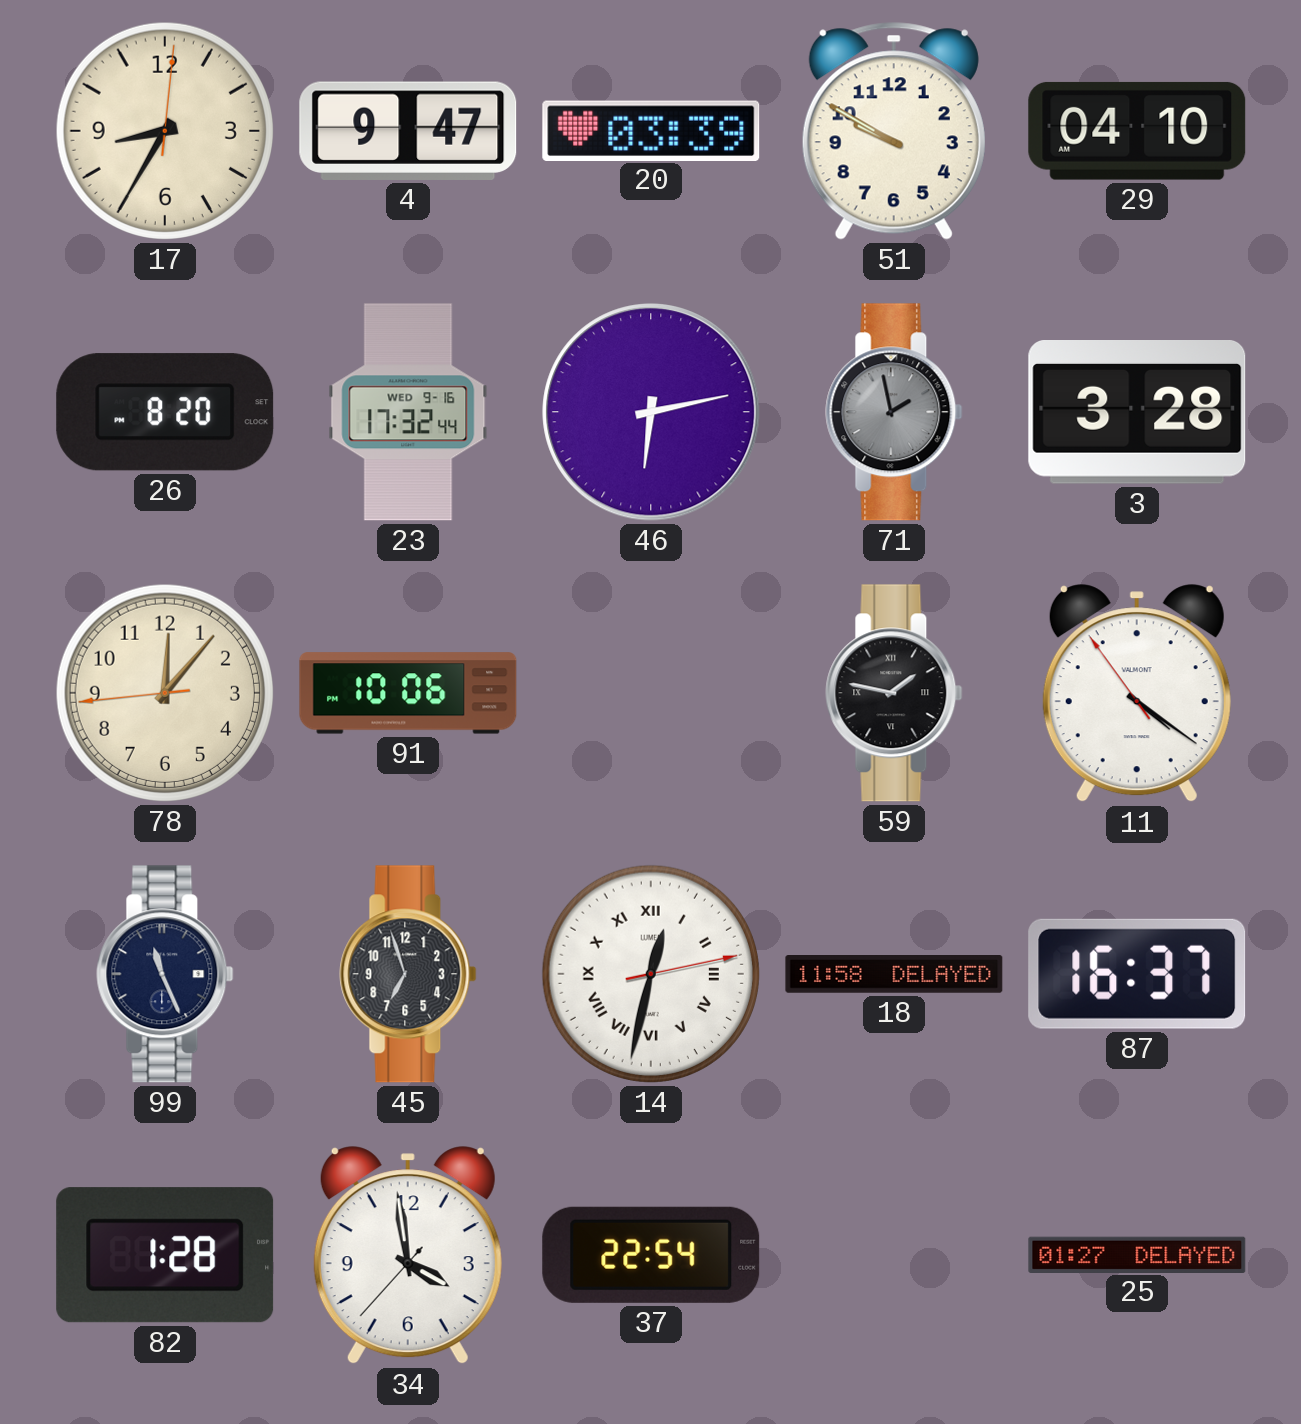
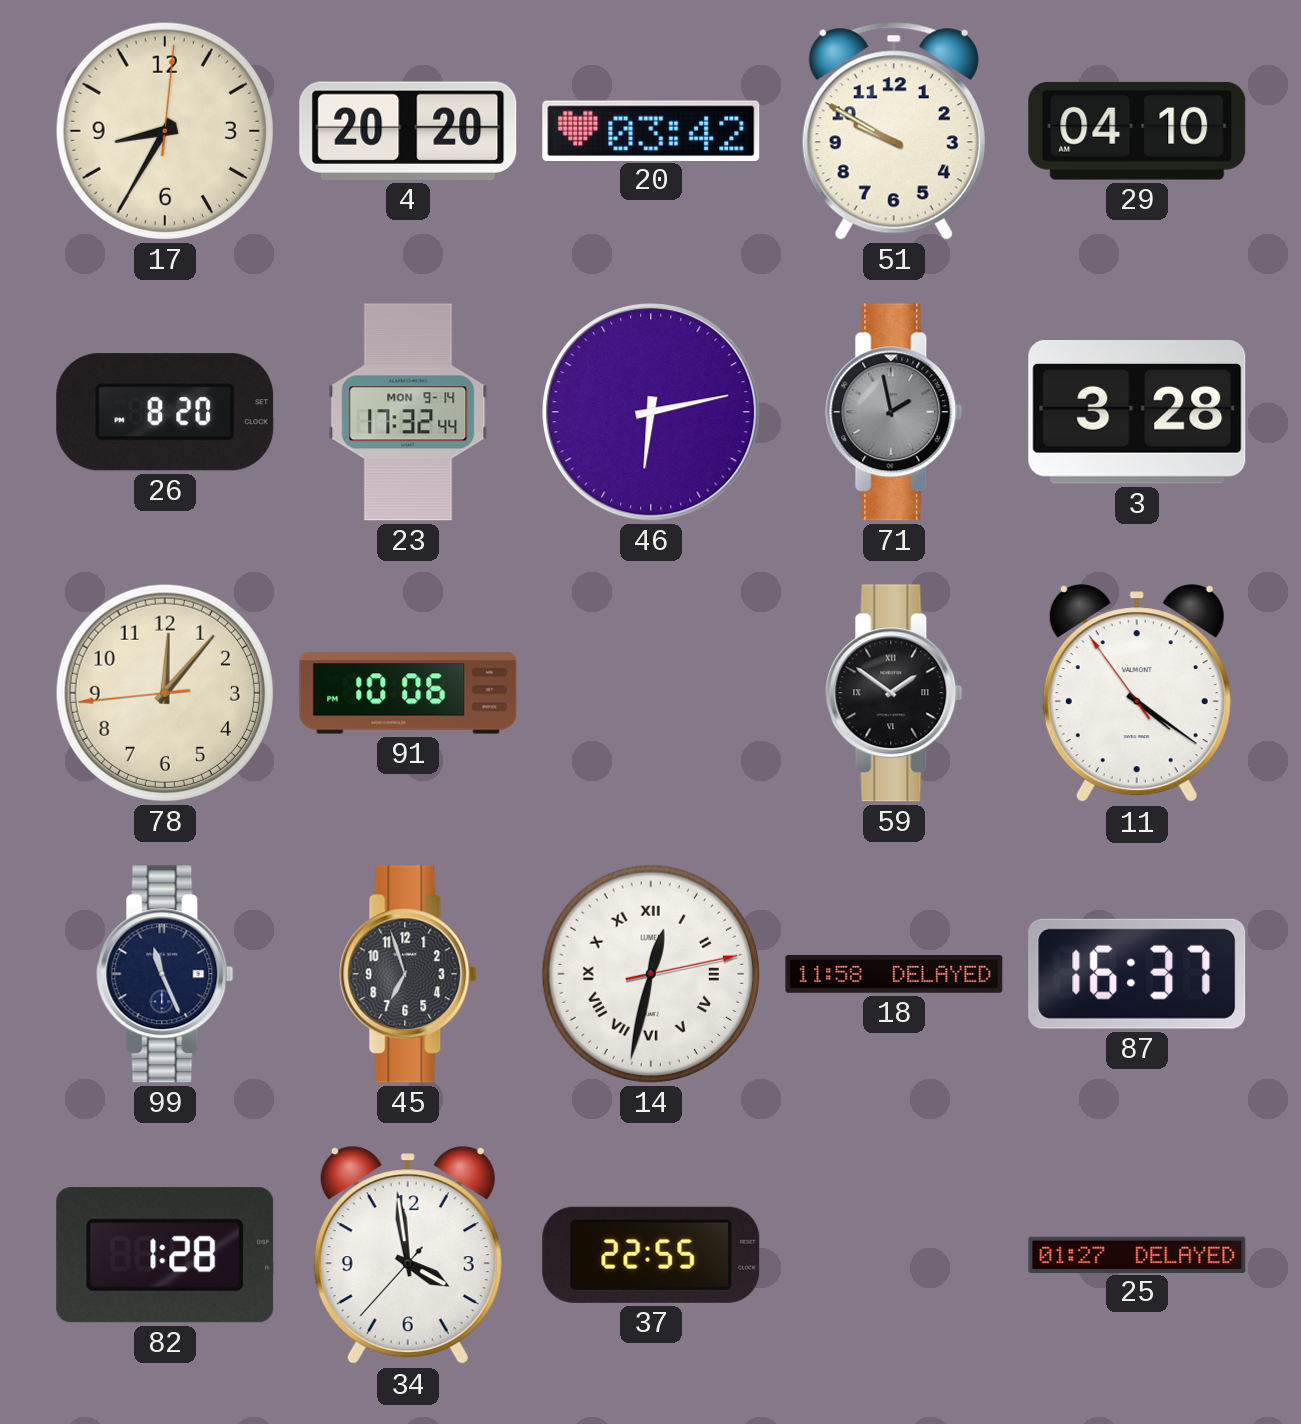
4: 9:47 -> 20:20
20: 03:39 -> 03:42
23 date: WED 9-16 -> MON 9-14
59: 1:47 -> 1:51
37: 22:54 -> 22:55
